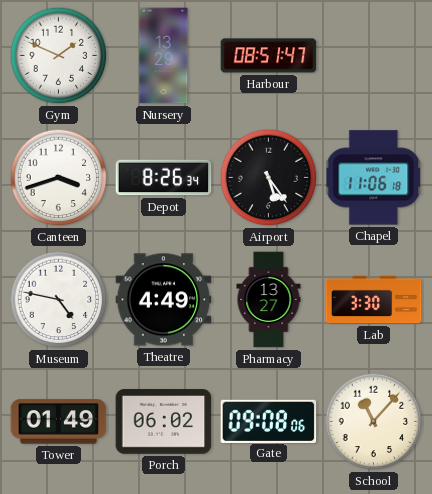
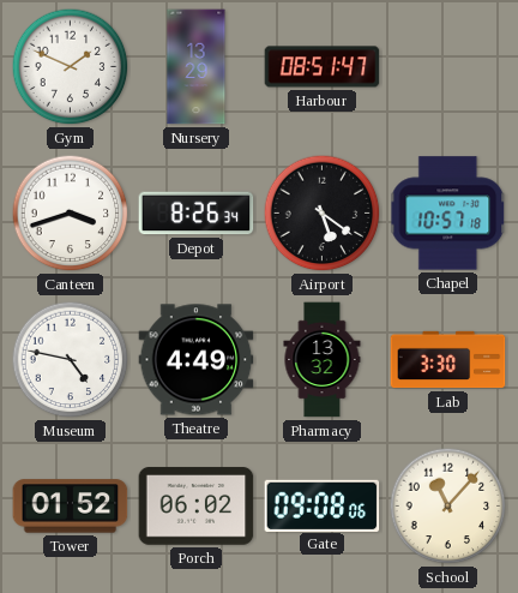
Airport: 5:24 -> 5:21
Chapel: 11:06 -> 10:57
Pharmacy: 13:27 -> 13:32
Tower: 01:49 -> 01:52
